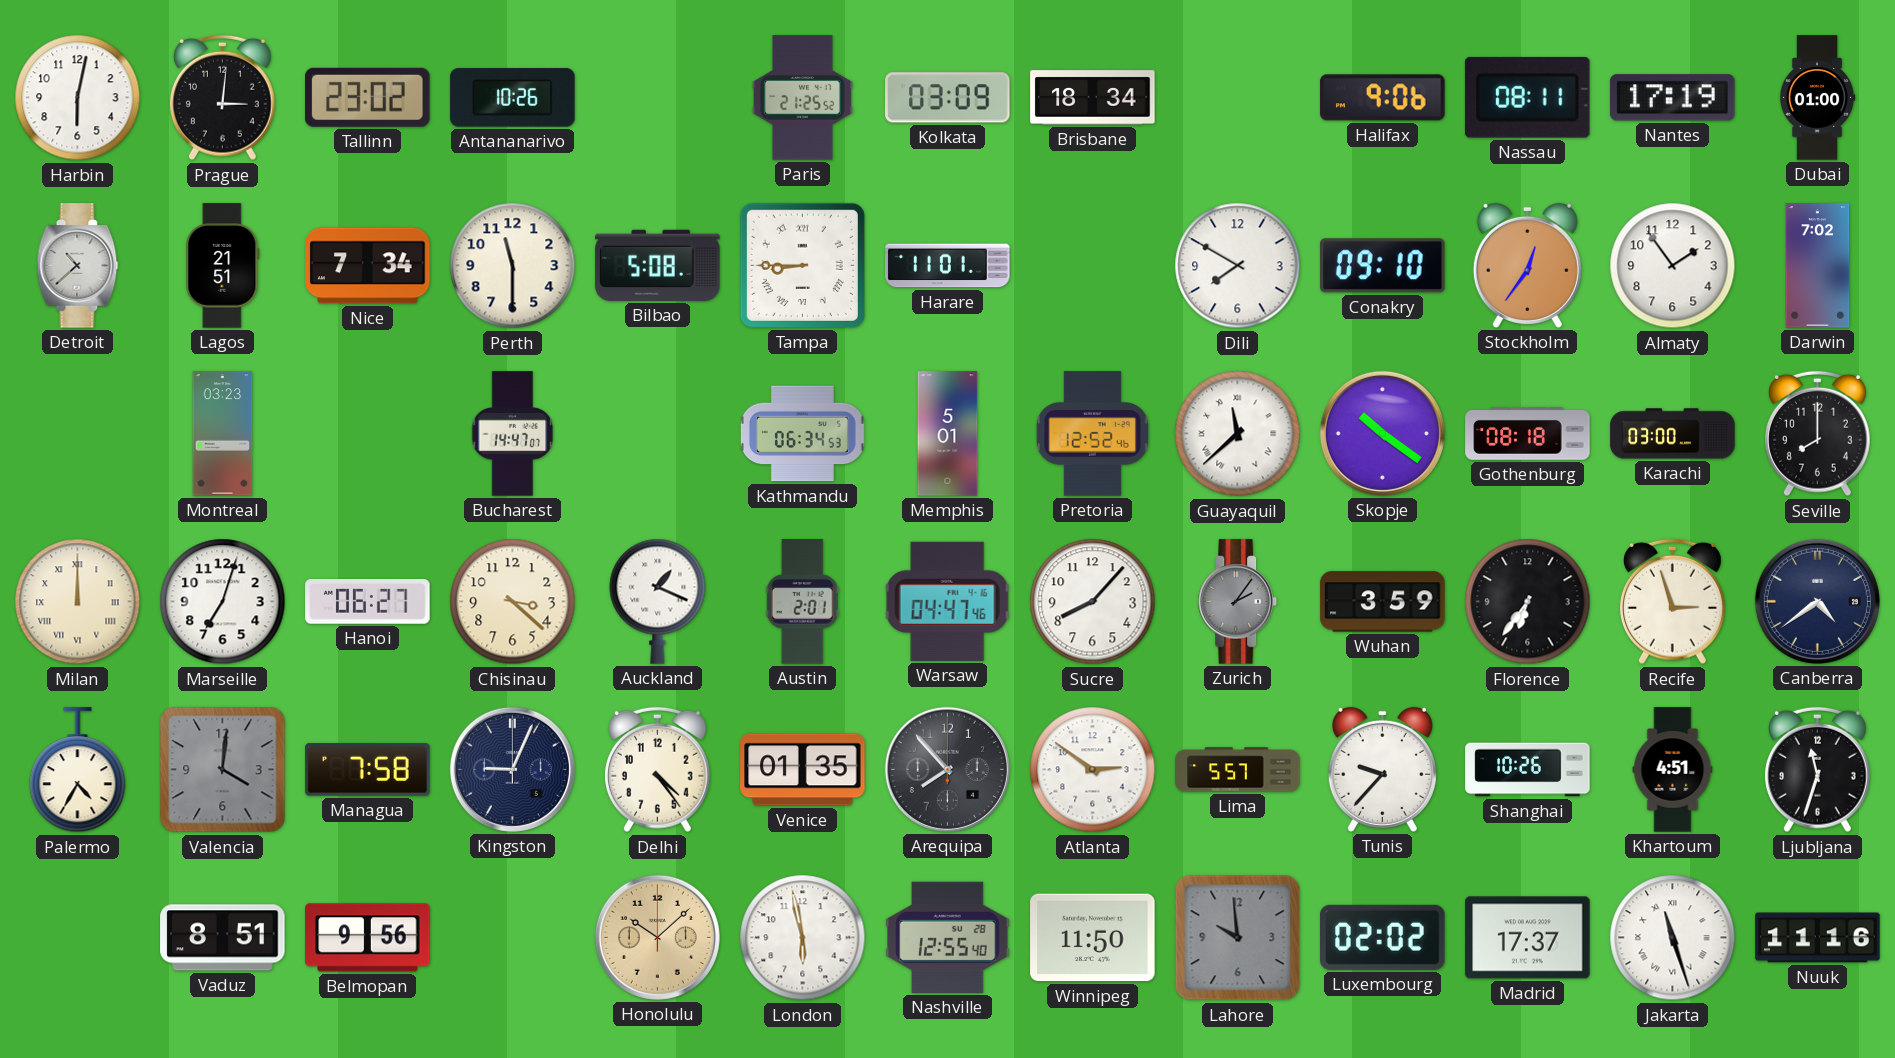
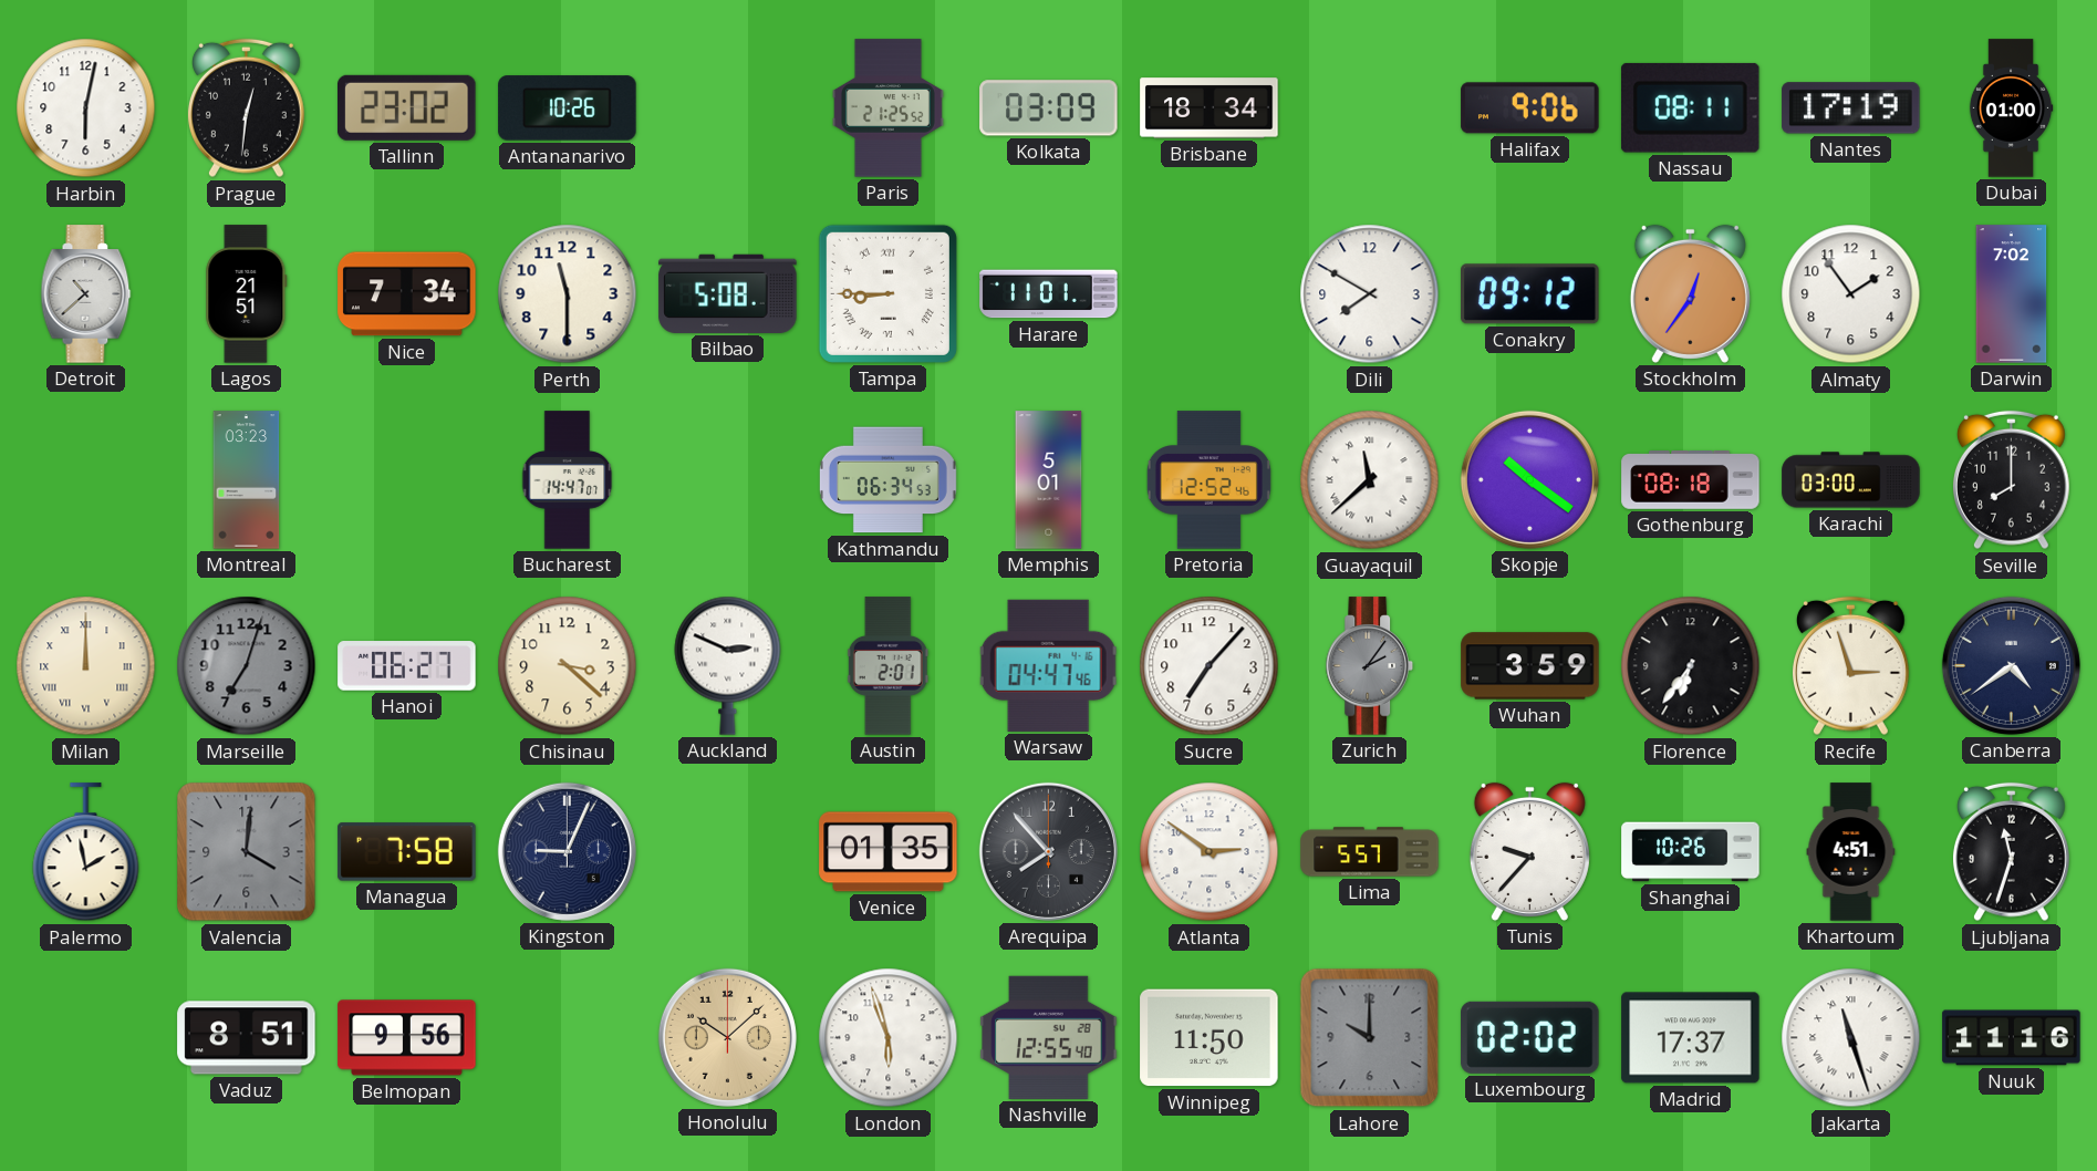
Prague: 3:01 -> 12:31
Conakry: 09:10 -> 09:12
Marseille dial: white -> grey
Auckland: 1:19 -> 2:49
Sucre: 8:07 -> 7:07
Palermo: 4:35 -> 1:58
Delhi: 4:24 -> none
London: 5:58 -> 5:57
Lahore: 9:59 -> 10:00
